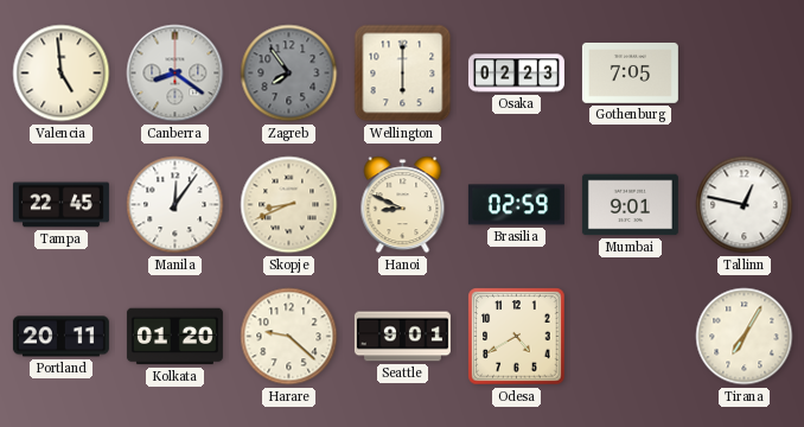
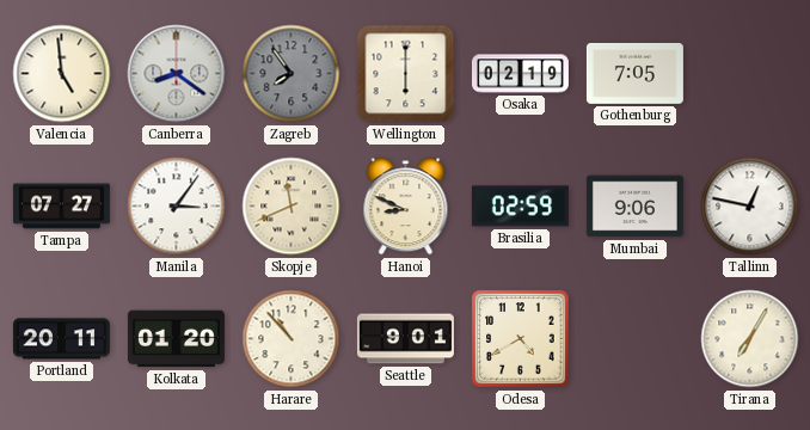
Osaka: 02:23 -> 02:19
Tampa: 22:45 -> 07:27
Manila: 12:06 -> 3:06
Skopje: 8:41 -> 11:41
Mumbai: 9:01 -> 9:06
Harare: 9:22 -> 10:53
